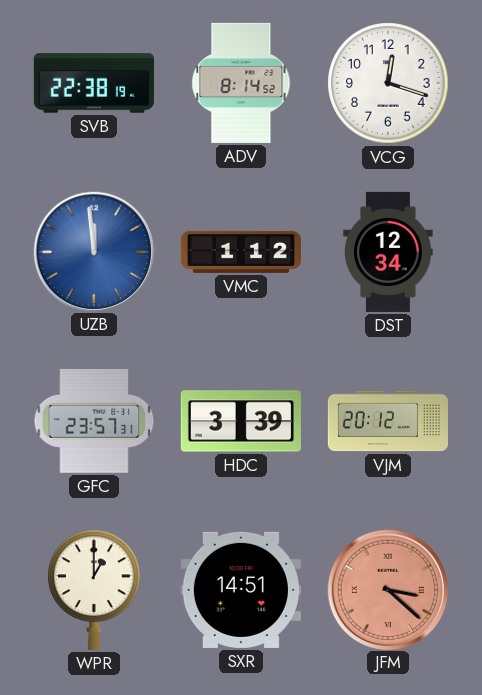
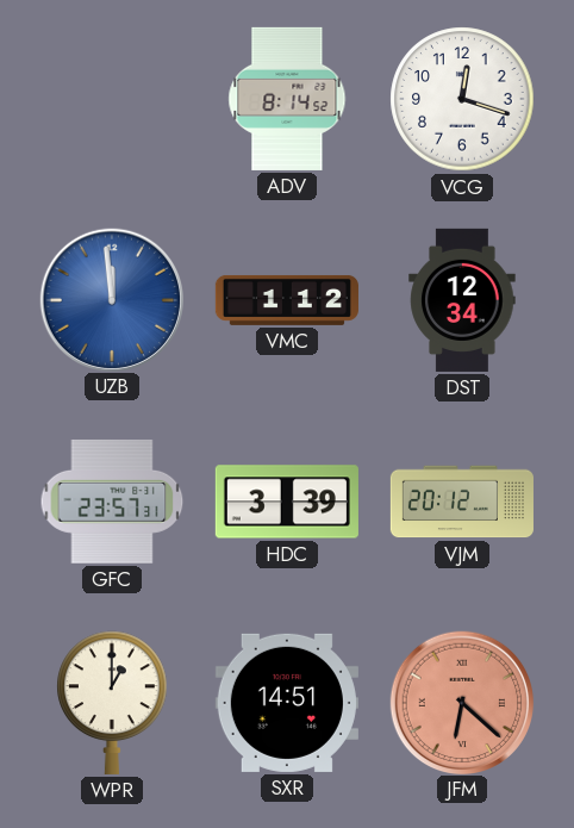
SVB: 22:38 -> none
JFM: 3:22 -> 6:22
